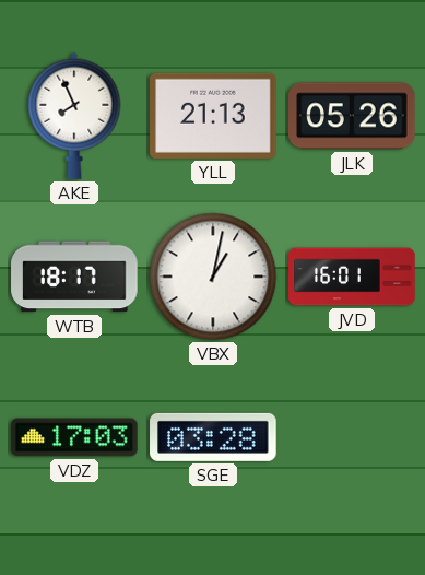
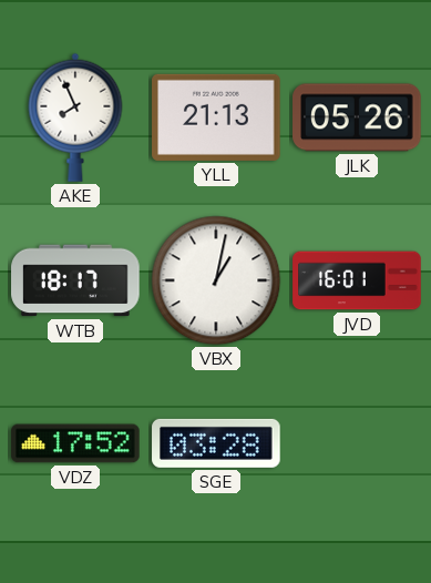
VDZ: 17:03 -> 17:52
